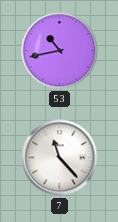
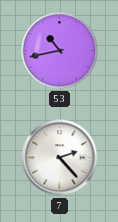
7: 11:23 -> 2:23
